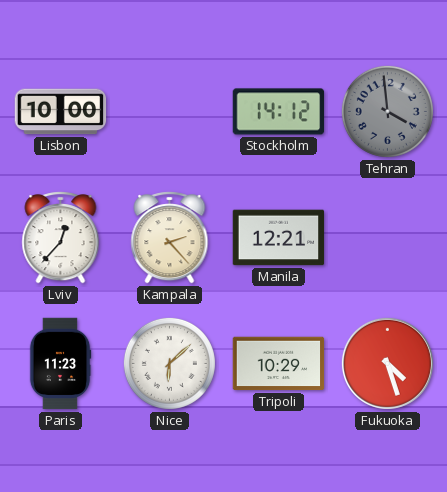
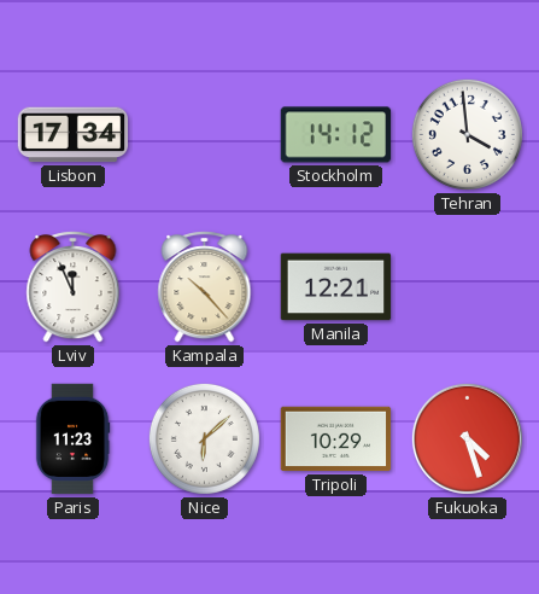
Lisbon: 10:00 -> 17:34
Tehran dial: grey -> white
Lviv: 12:37 -> 11:56
Kampala: 2:23 -> 10:23
